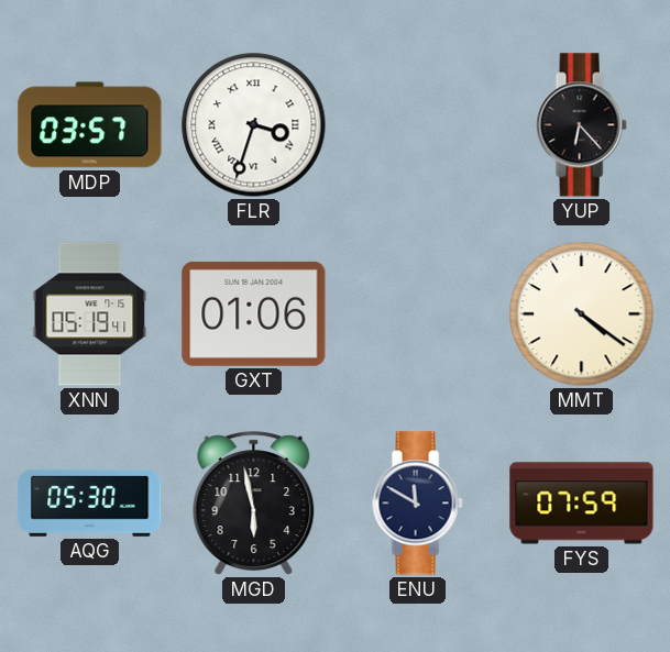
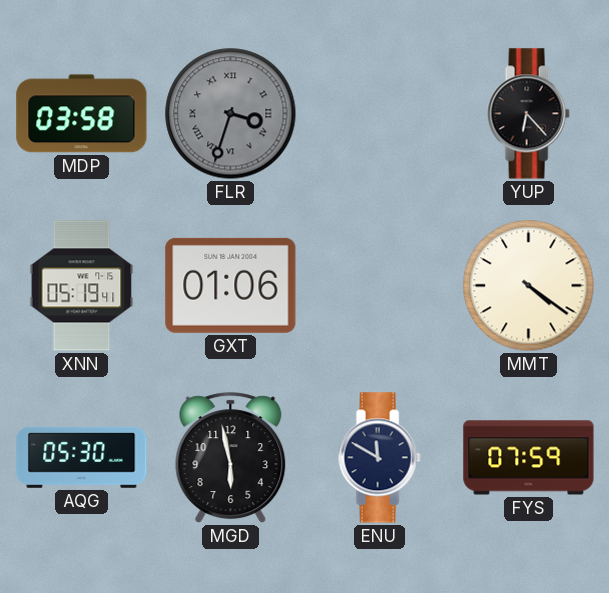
MDP: 03:57 -> 03:58
FLR dial: white -> grey
